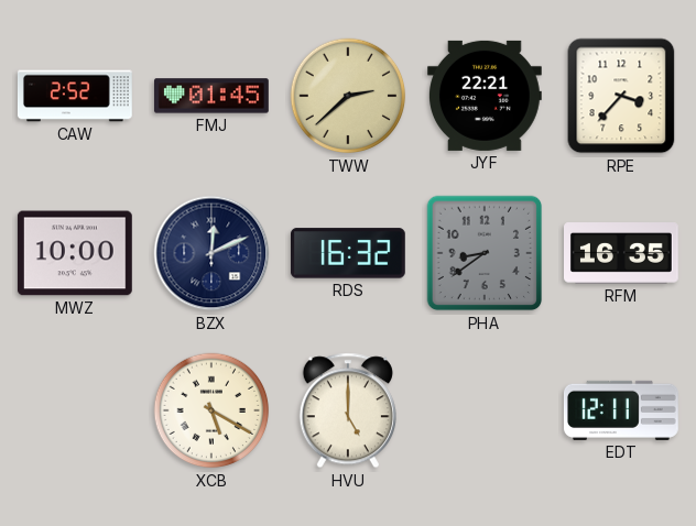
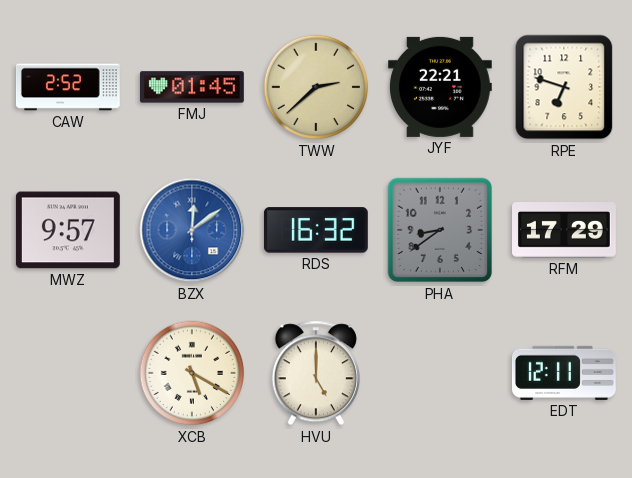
RPE: 3:37 -> 6:48
MWZ: 10:00 -> 9:57
BZX: 12:11 -> 12:09
BZX dial: navy -> blue
RFM: 16:35 -> 17:29
